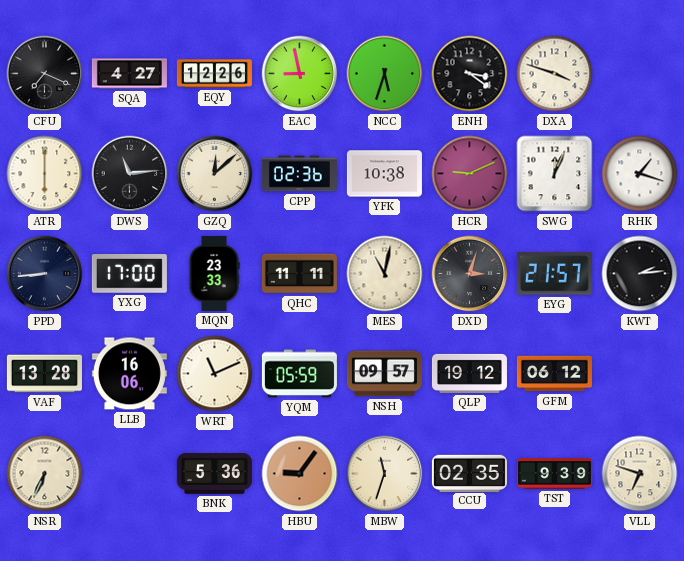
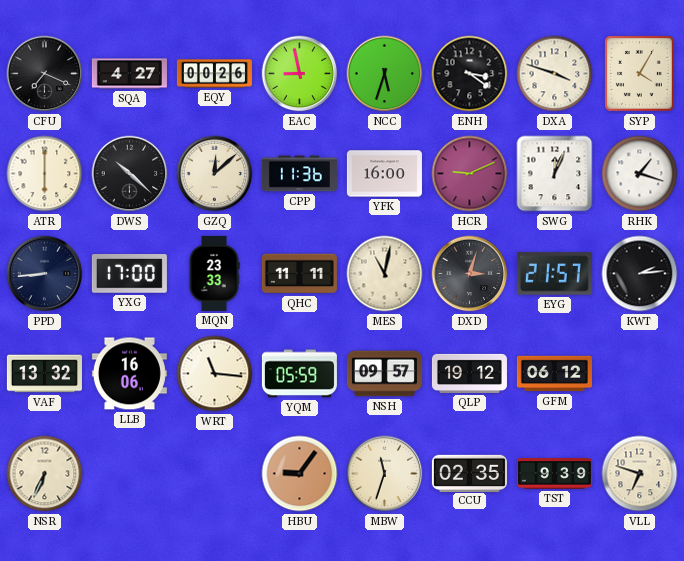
EQY: 12:26 -> 00:26
SYP: none -> 4:05
DWS: 11:14 -> 10:22
CPP: 02:36 -> 11:36
YFK: 10:38 -> 16:00
VAF: 13:28 -> 13:32
WRT: 11:11 -> 11:16
BNK: 5:36 -> none
